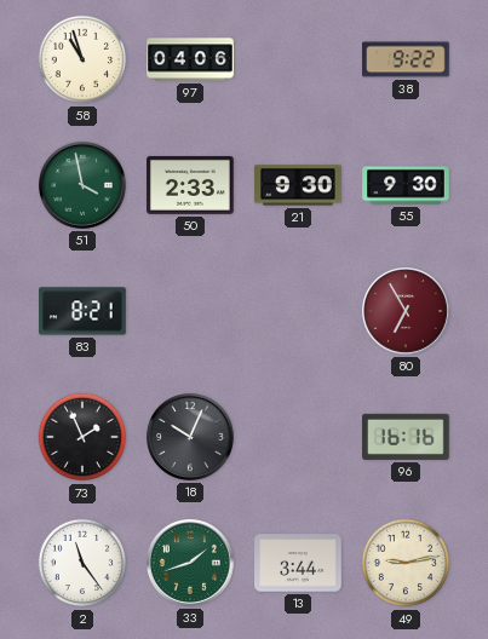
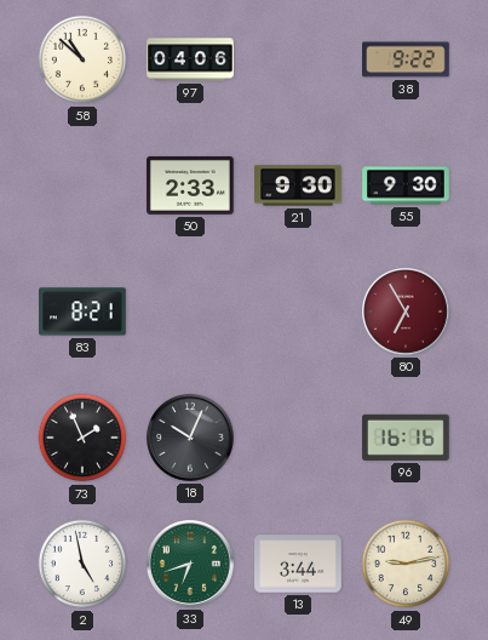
58: 10:57 -> 10:52
51: 3:58 -> none
2: 11:24 -> 4:58
33: 1:42 -> 6:42
